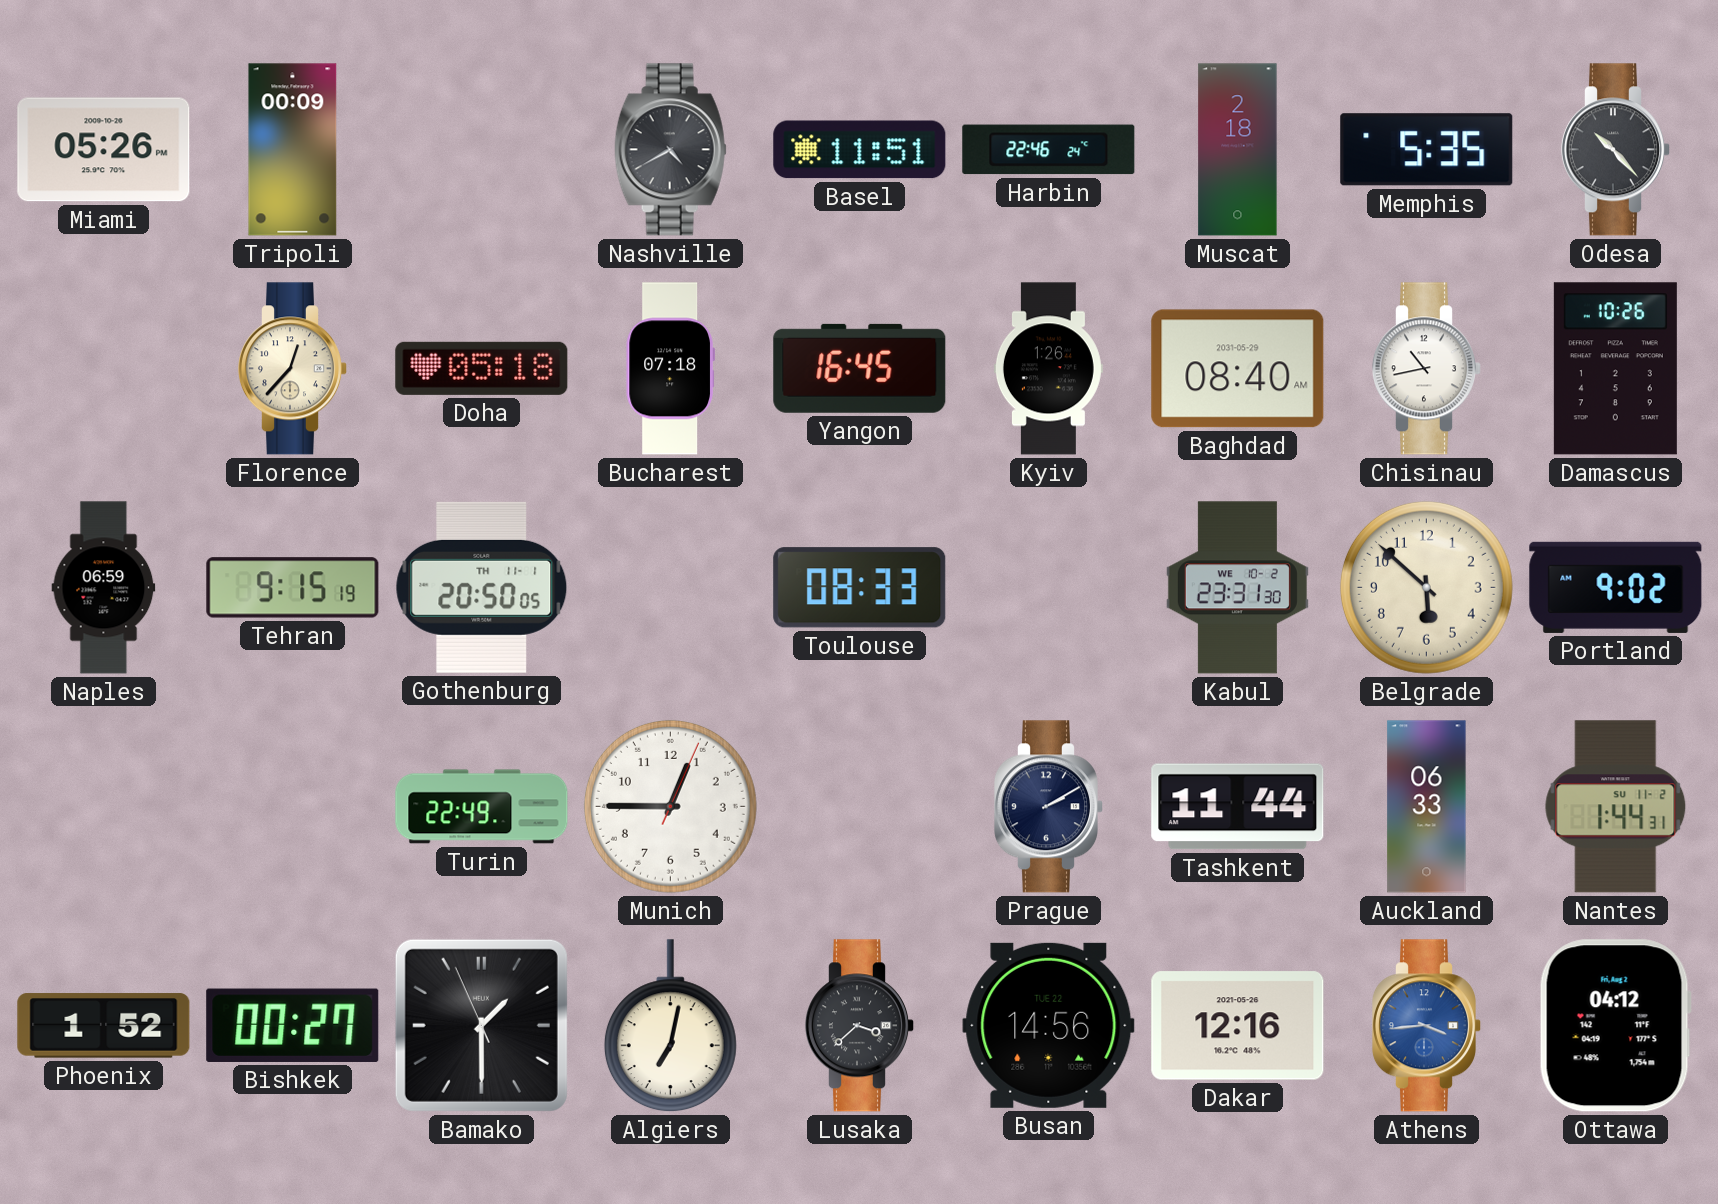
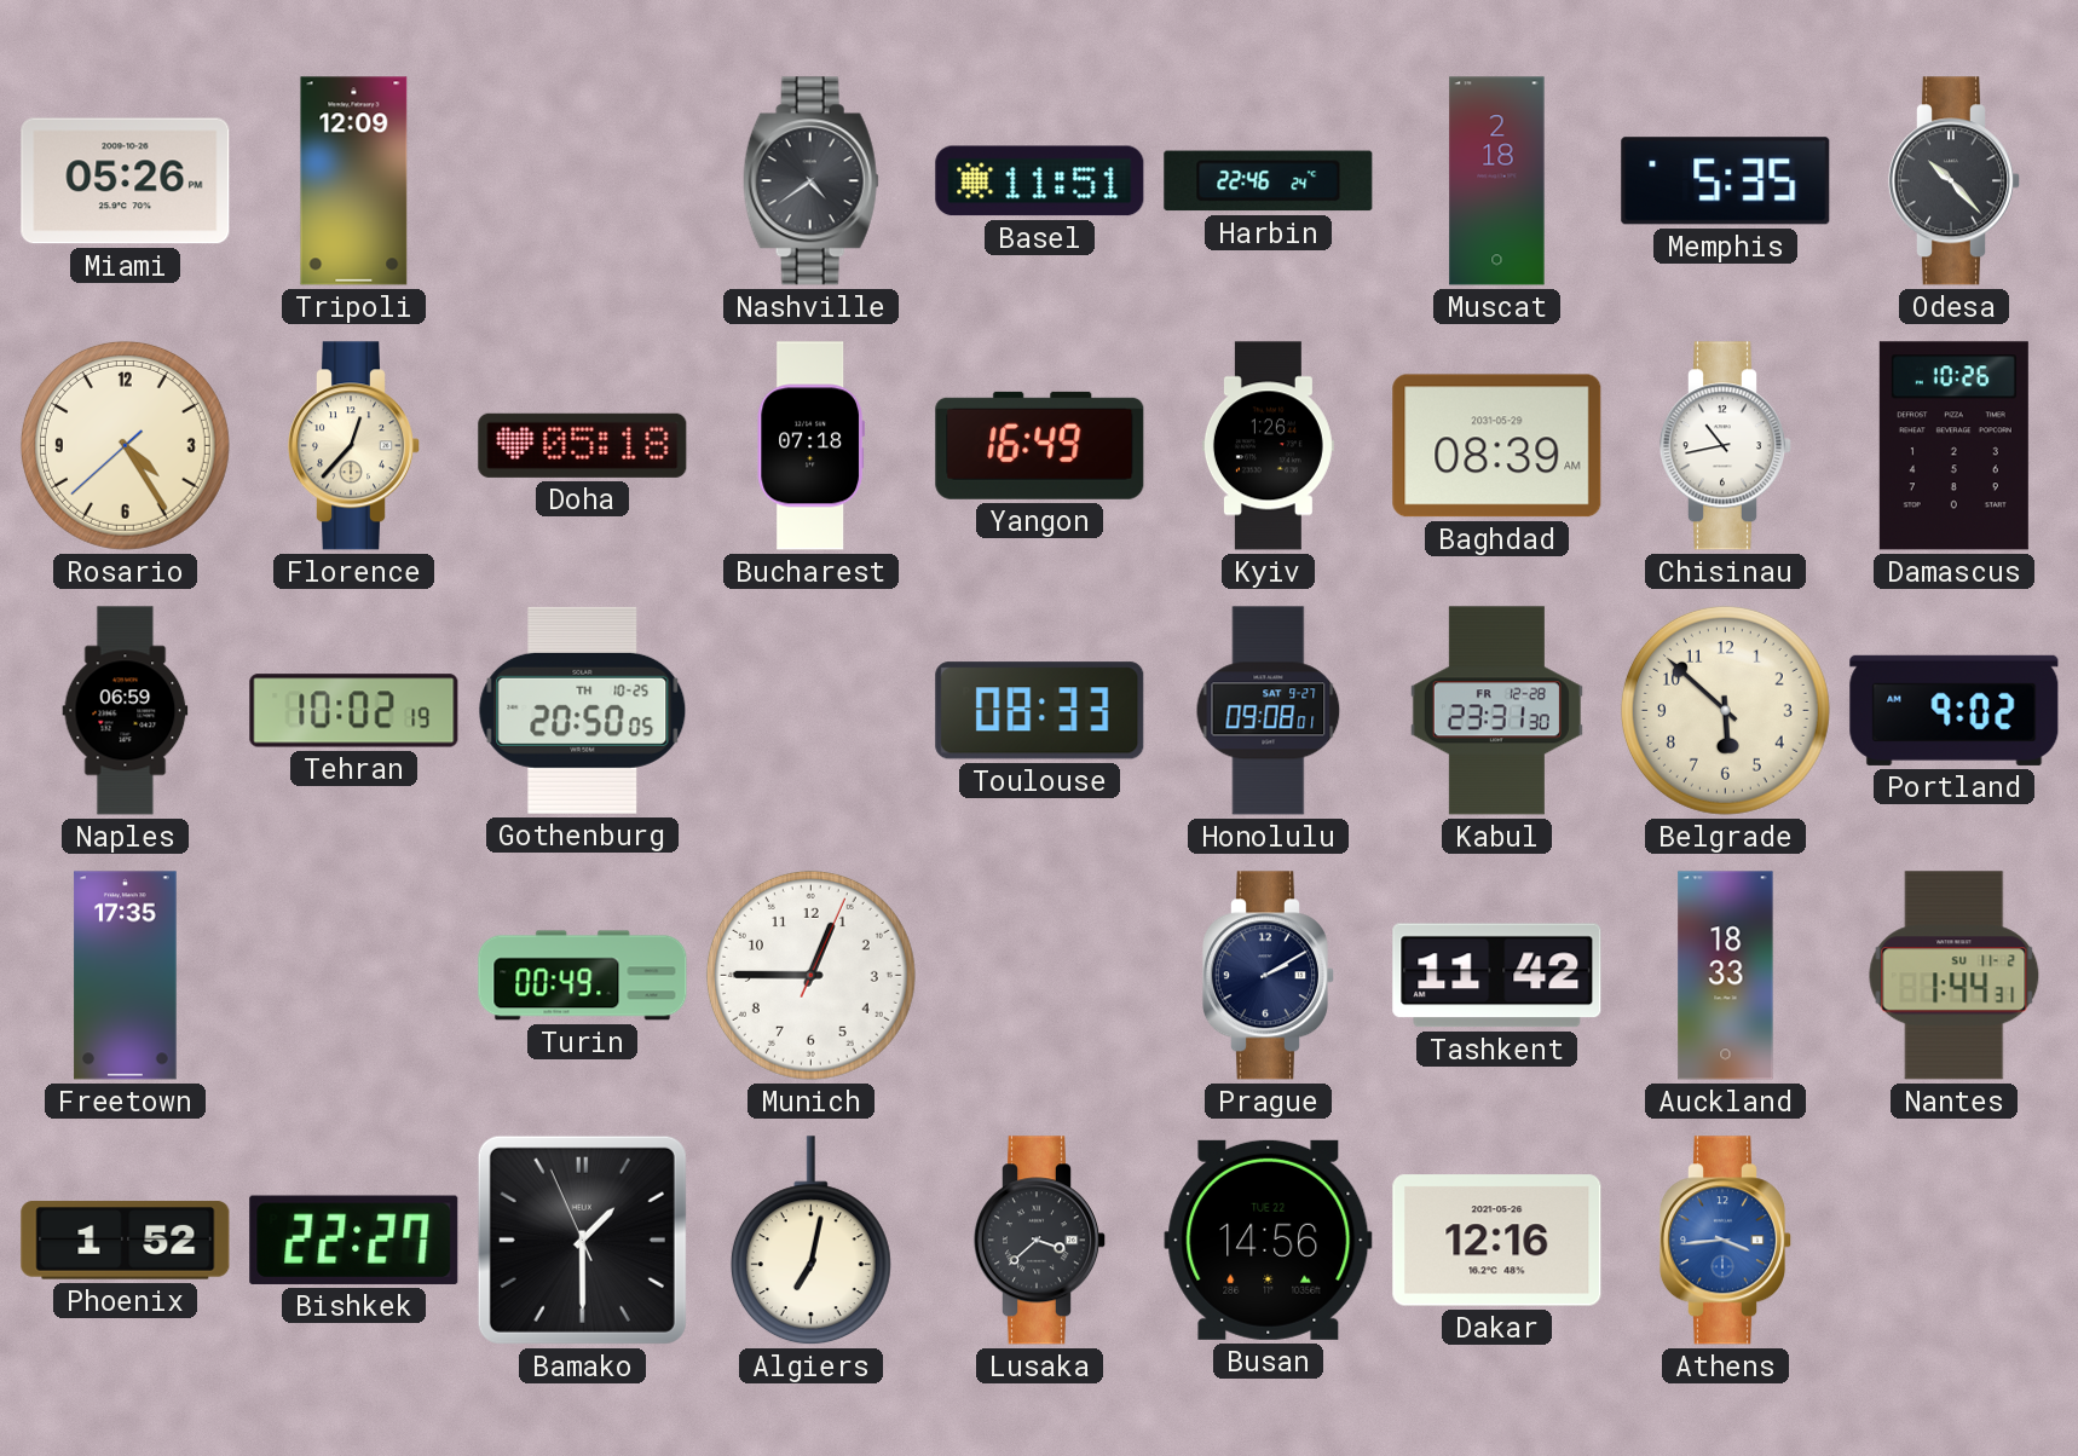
Tripoli: 00:09 -> 12:09
Nashville: 4:40 -> 4:39
Rosario: none -> 4:24
Yangon: 16:45 -> 16:49
Baghdad: 08:40 -> 08:39
Tehran: 9:15 -> 10:02
Gothenburg date: TH 11-1 -> TH 10-25
Honolulu: none -> 09:08
Kabul date: WE 10-2 -> FR 12-28
Freetown: none -> 17:35
Turin: 22:49 -> 00:49
Tashkent: 11:44 -> 11:42
Auckland: 06:33 -> 18:33
Bishkek: 00:27 -> 22:27
Ottawa: 04:12 -> none
